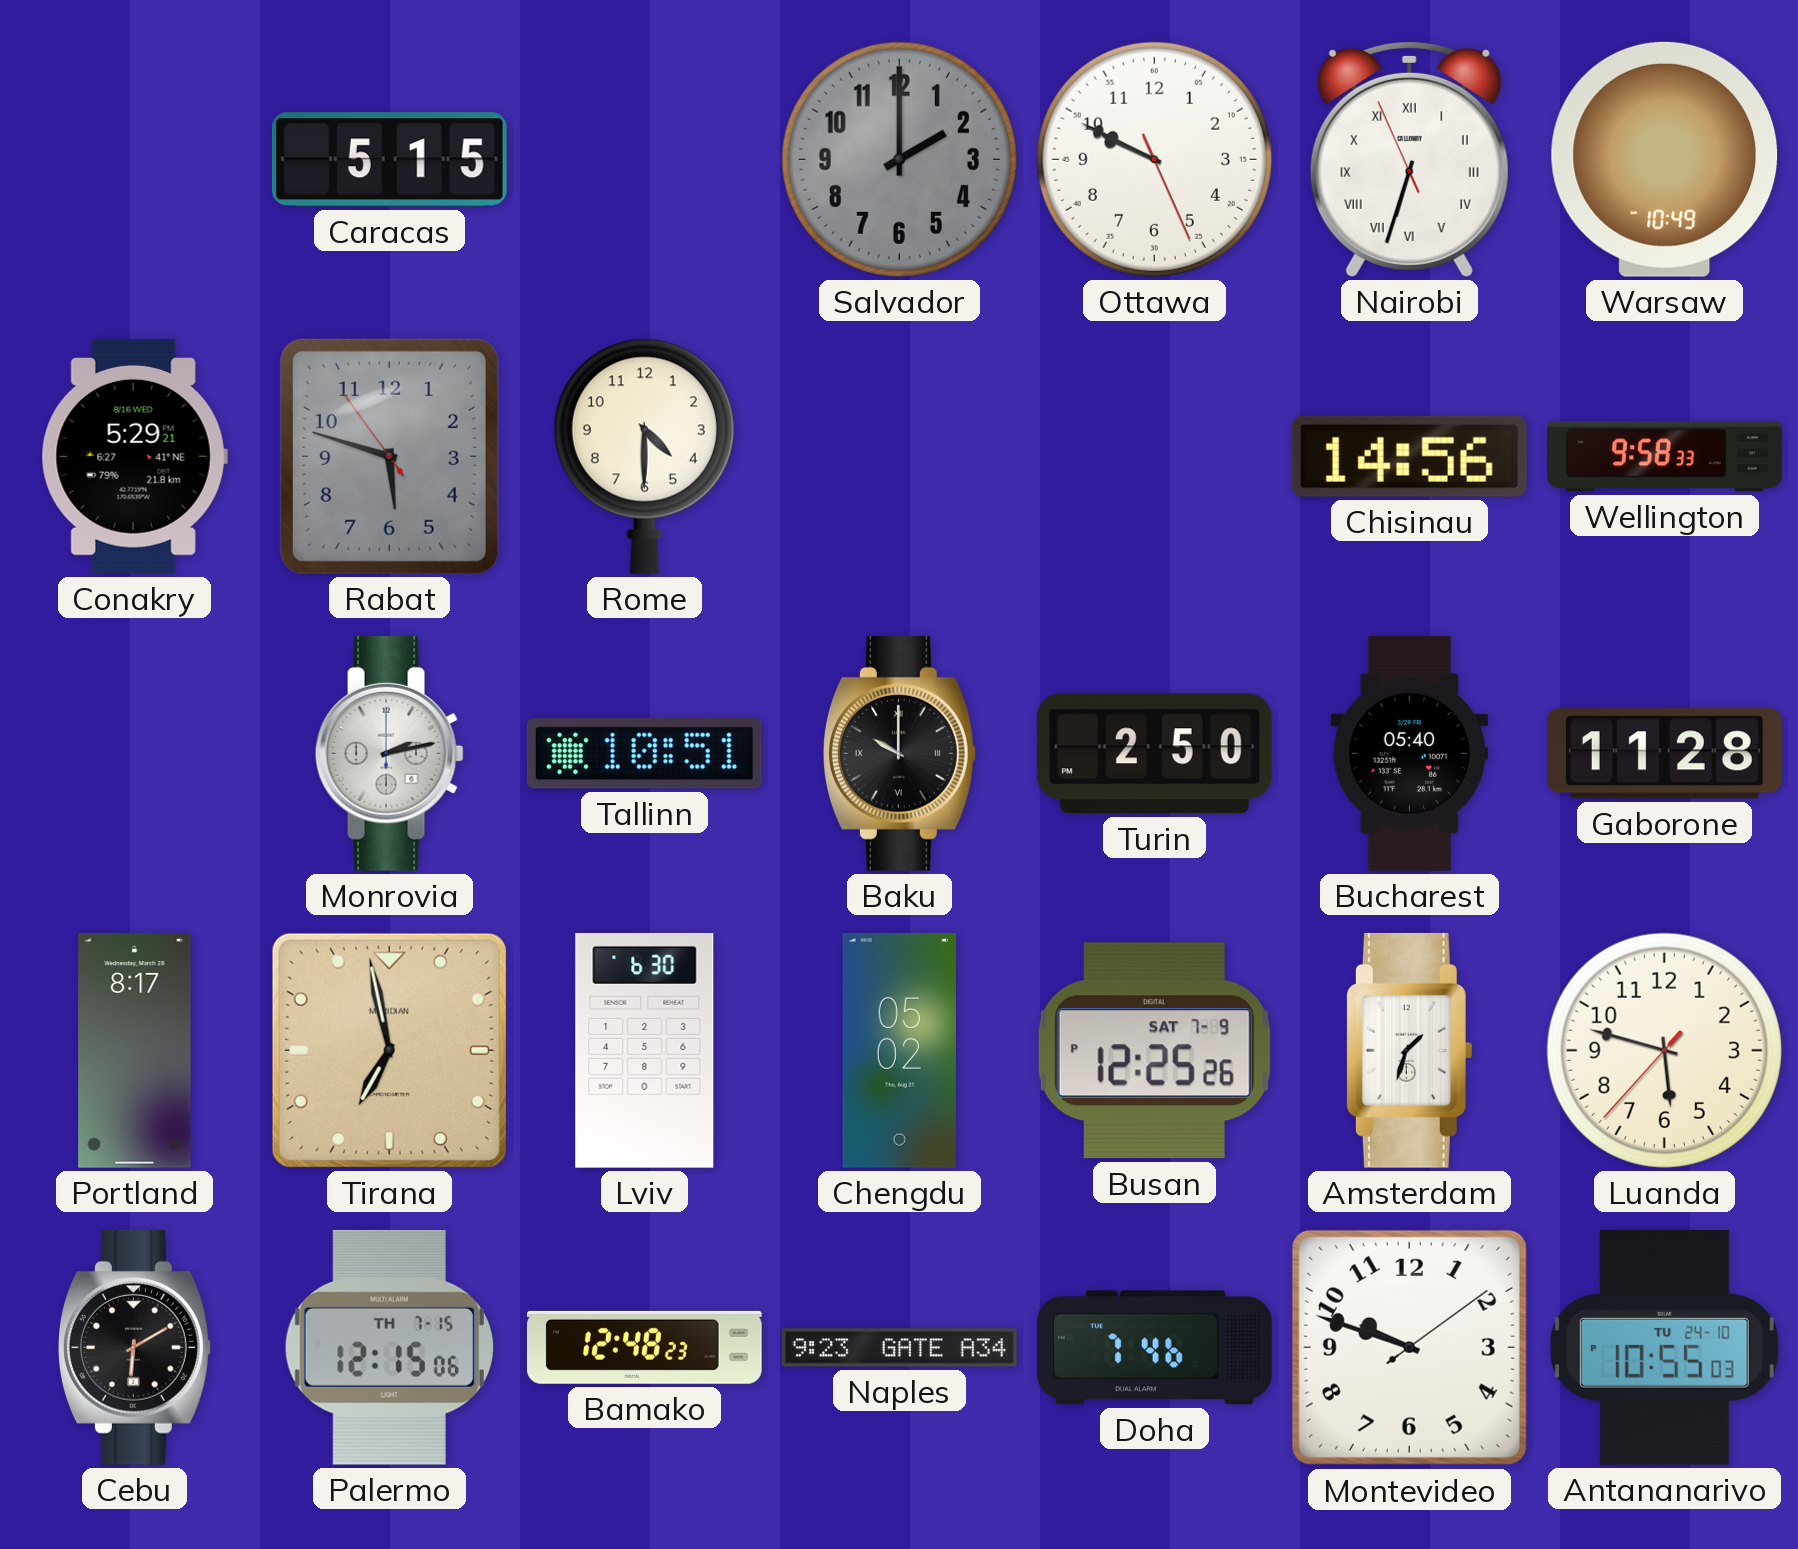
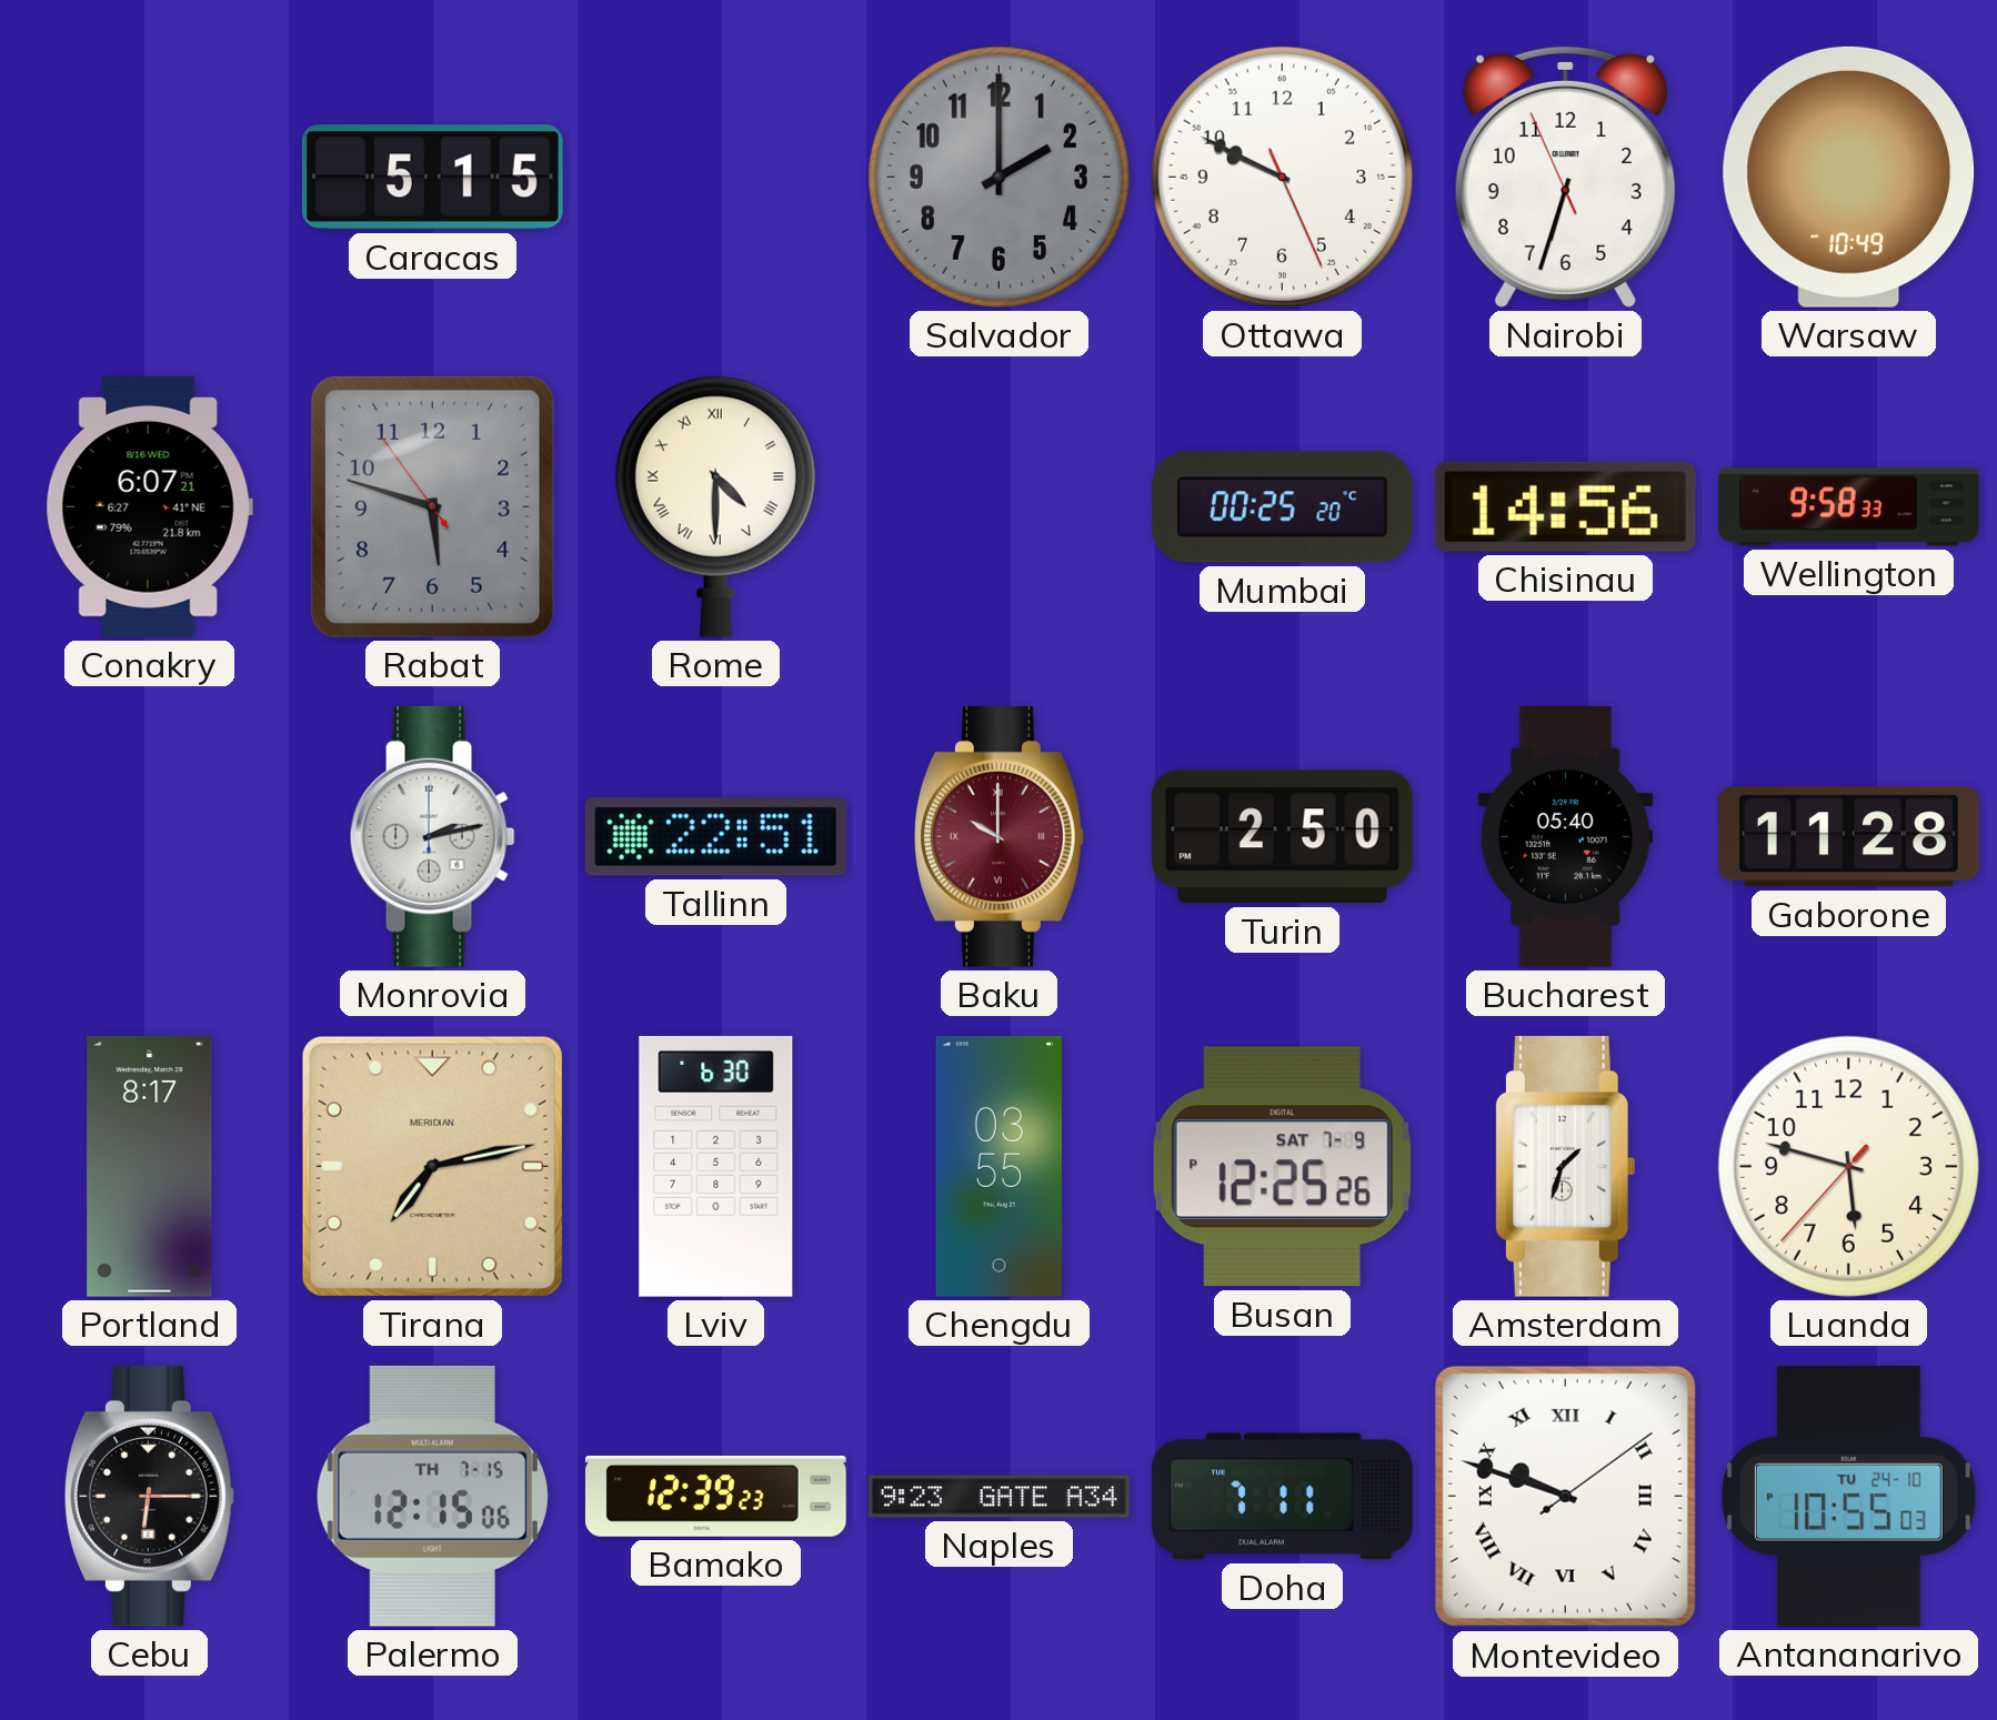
Nairobi numerals: Roman -> Arabic
Conakry: 5:29 -> 6:07
Rome numerals: Arabic -> Roman
Mumbai: none -> 00:25
Tallinn: 10:51 -> 22:51
Baku dial: black -> burgundy
Tirana: 6:58 -> 7:13
Chengdu: 05:02 -> 03:55
Cebu: 6:10 -> 6:15
Bamako: 12:48 -> 12:39
Doha: 7:46 -> 7:11
Montevideo numerals: Arabic -> Roman
